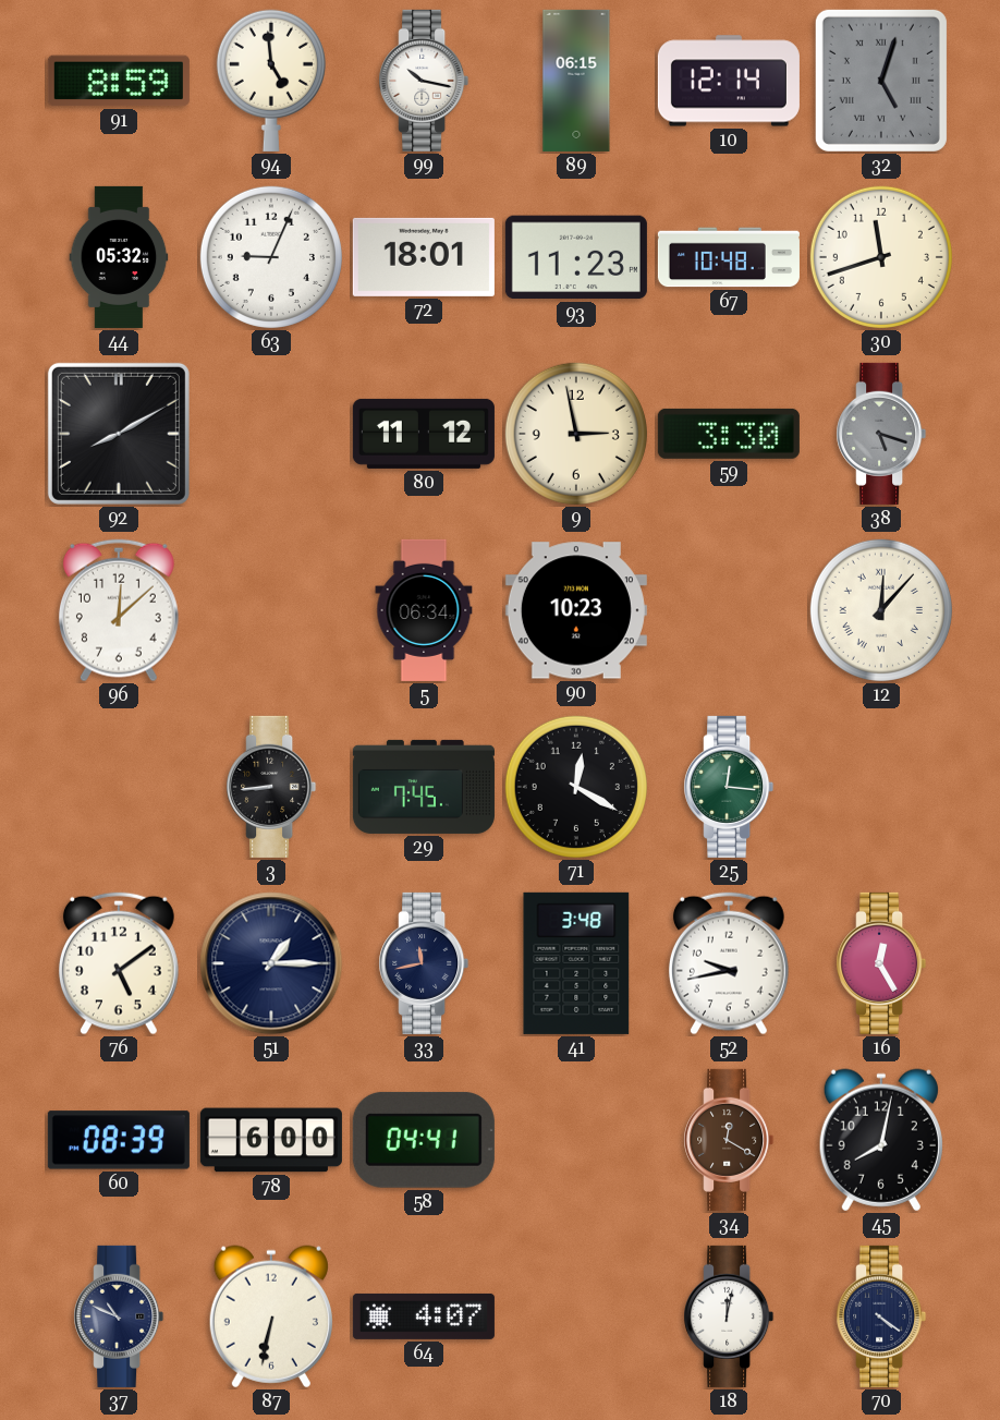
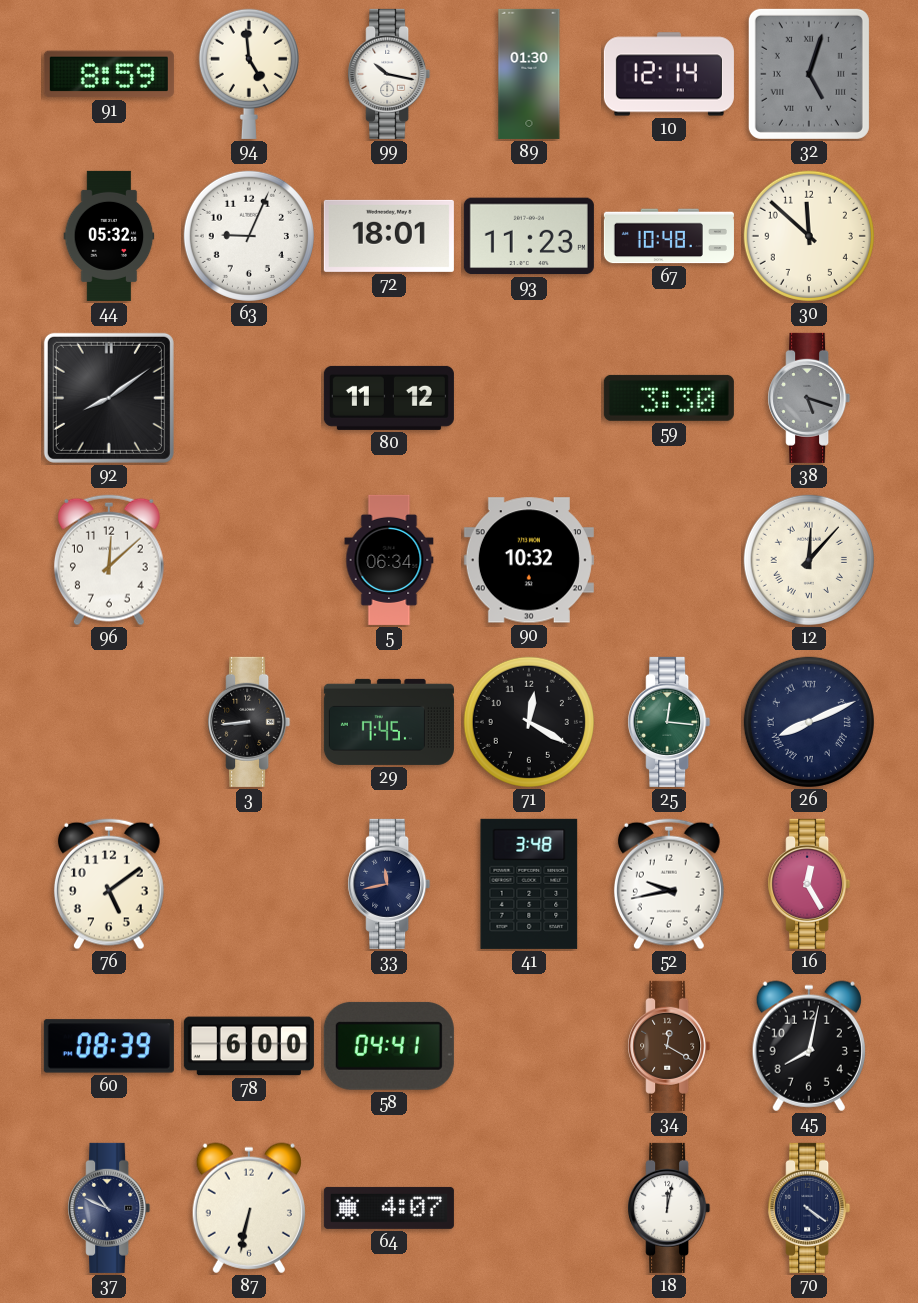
89: 06:15 -> 01:30
30: 11:42 -> 11:52
92: 8:10 -> 8:09
9: 2:58 -> none
90: 10:23 -> 10:32
26: none -> 8:11
51: 1:15 -> none
